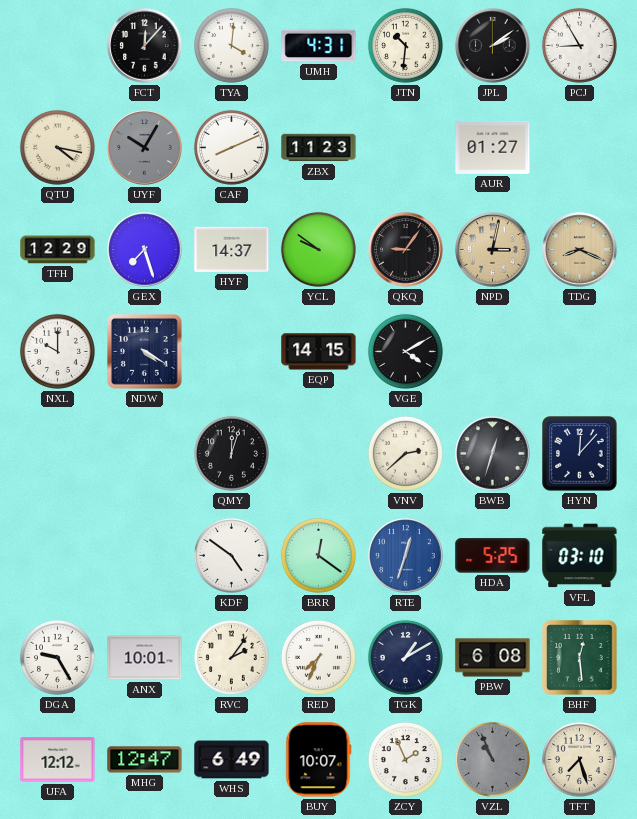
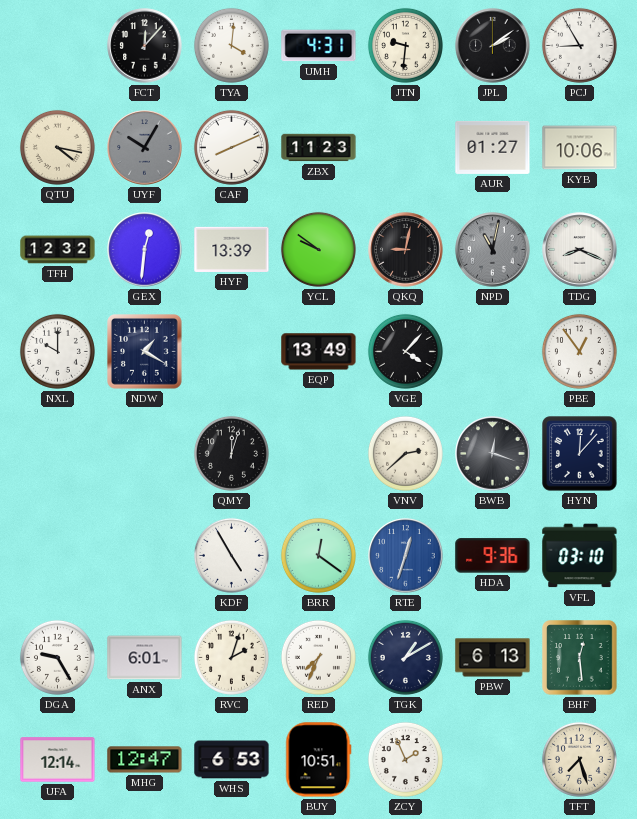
JTN: 10:31 -> 9:31
KYB: none -> 10:06
TFH: 12:29 -> 12:32
GEX: 7:27 -> 12:31
HYF: 14:37 -> 13:39
QKQ: 9:06 -> 9:02
NPD: 3:02 -> 11:02
NPD dial: champagne -> grey
TDG dial: champagne -> white
NDW: 4:20 -> 1:20
EQP: 14:15 -> 13:49
VGE: 4:10 -> 4:07
PBE: none -> 12:54
BWB: 12:33 -> 12:18
KDF: 4:51 -> 4:55
HDA: 5:25 -> 9:36
ANX: 10:01 -> 6:01
RVC: 2:06 -> 2:03
PBW: 6:08 -> 6:13
UFA: 12:12 -> 12:14
WHS: 6:49 -> 6:53
BUY: 10:07 -> 10:51
VZL: 10:56 -> none
